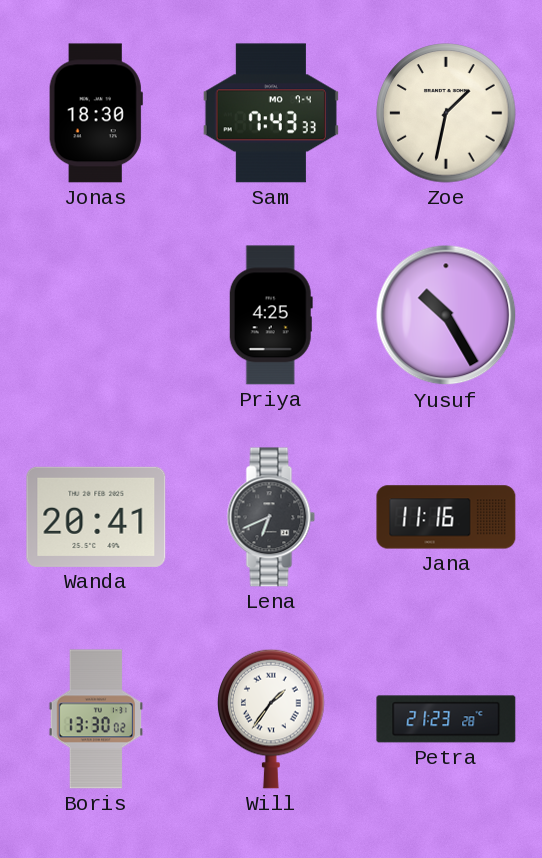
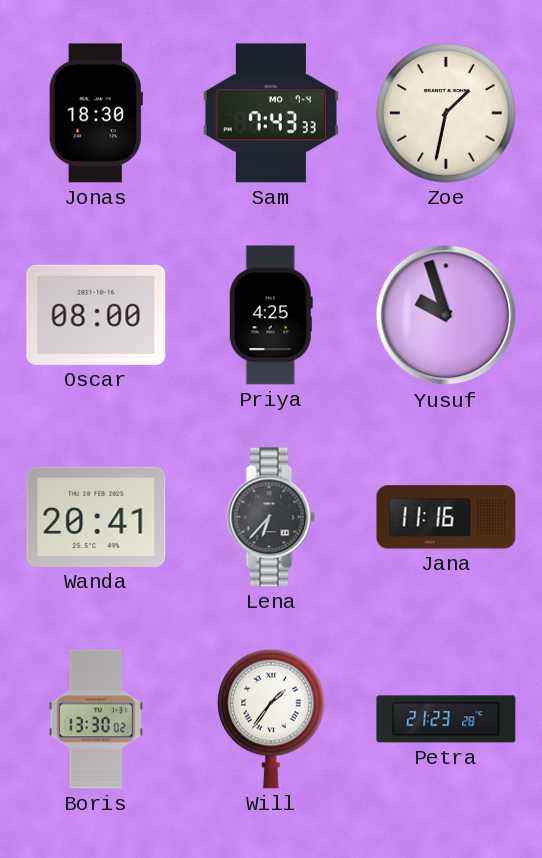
Oscar: none -> 08:00
Yusuf: 10:25 -> 9:57
Lena: 6:41 -> 6:37
